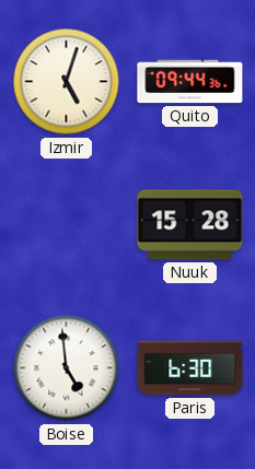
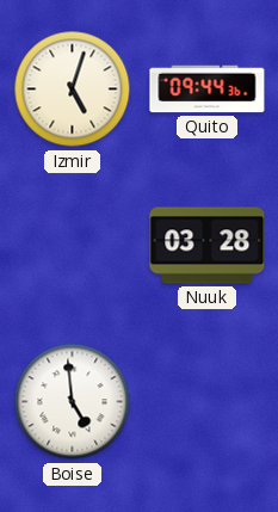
Nuuk: 15:28 -> 03:28
Paris: 6:30 -> none
